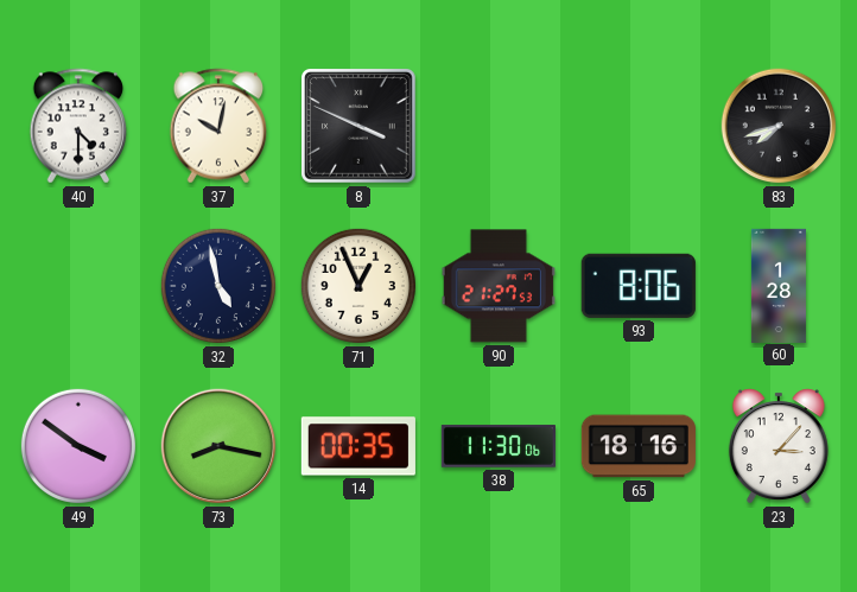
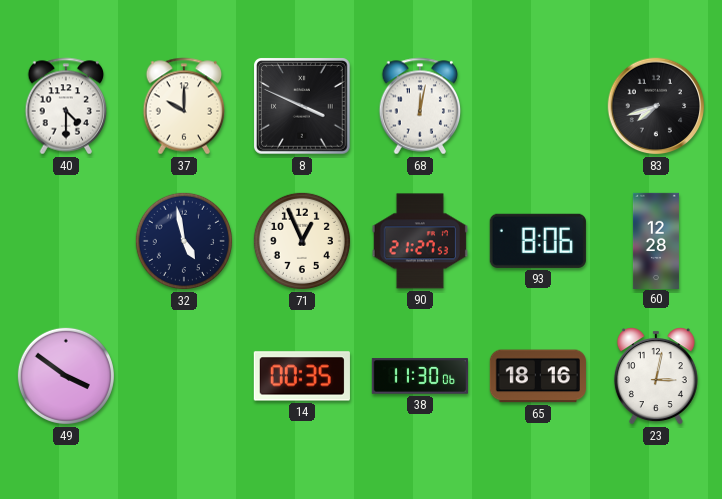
37: 10:02 -> 10:00
68: none -> 12:02
60: 1:28 -> 12:28
73: 8:17 -> none
23: 3:07 -> 3:02
